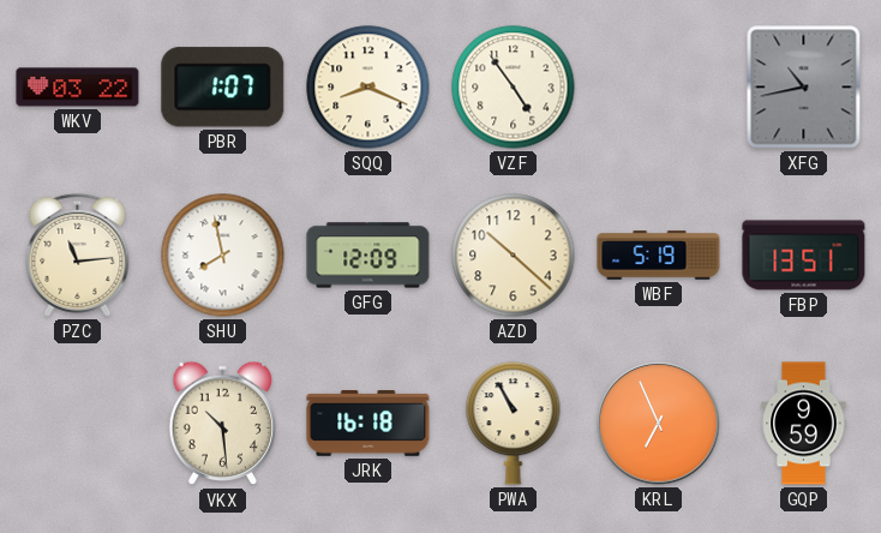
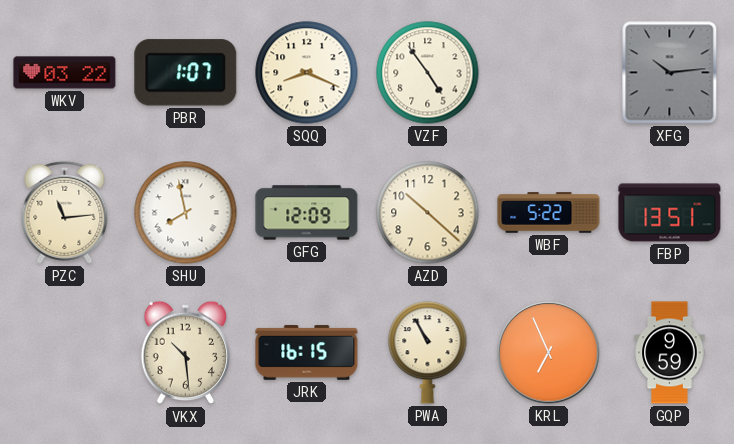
XFG: 10:43 -> 10:14
WBF: 5:19 -> 5:22
JRK: 16:18 -> 16:15
